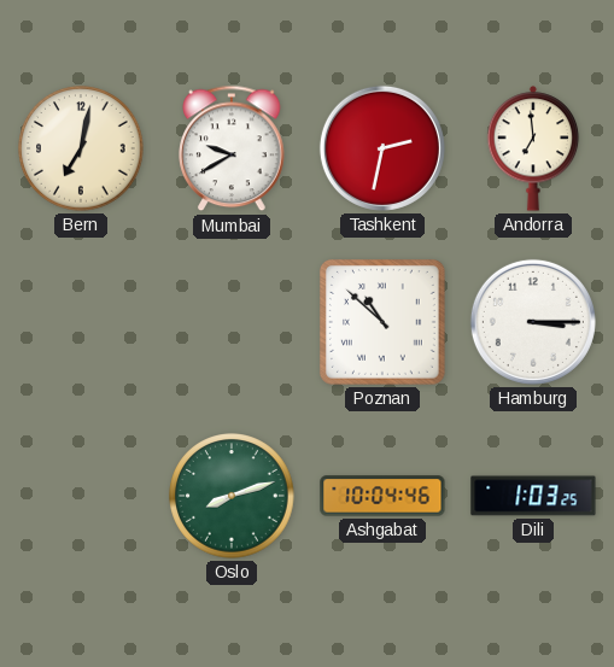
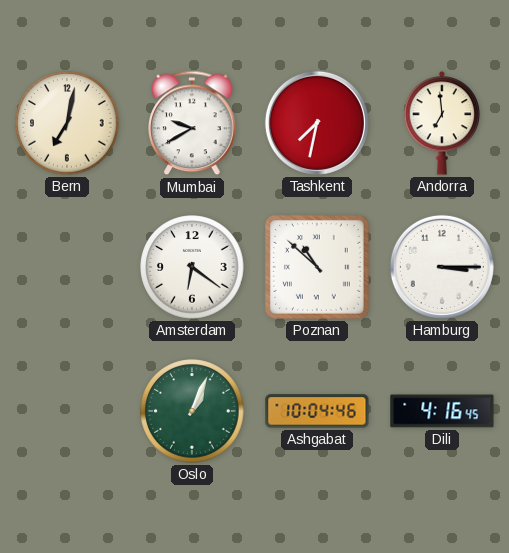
Tashkent: 2:32 -> 7:32
Amsterdam: none -> 6:21
Oslo: 8:12 -> 1:04
Dili: 1:03 -> 4:16
